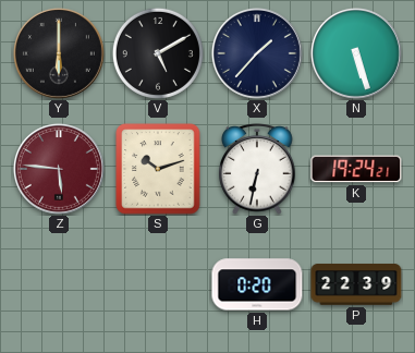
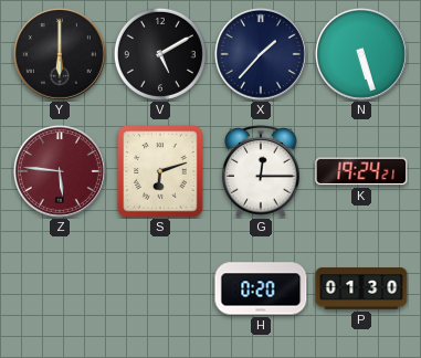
S: 10:12 -> 6:12
G: 6:32 -> 12:15
P: 22:39 -> 01:30
